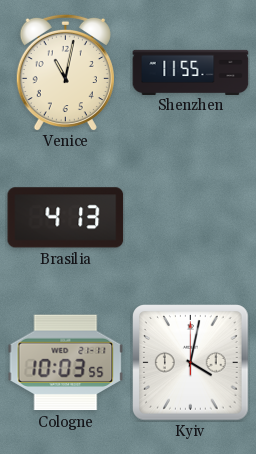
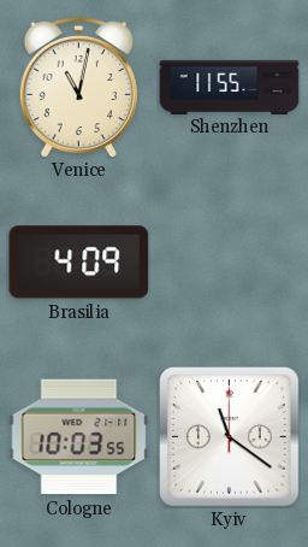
Brasilia: 4:13 -> 4:09
Kyiv: 4:02 -> 11:21
